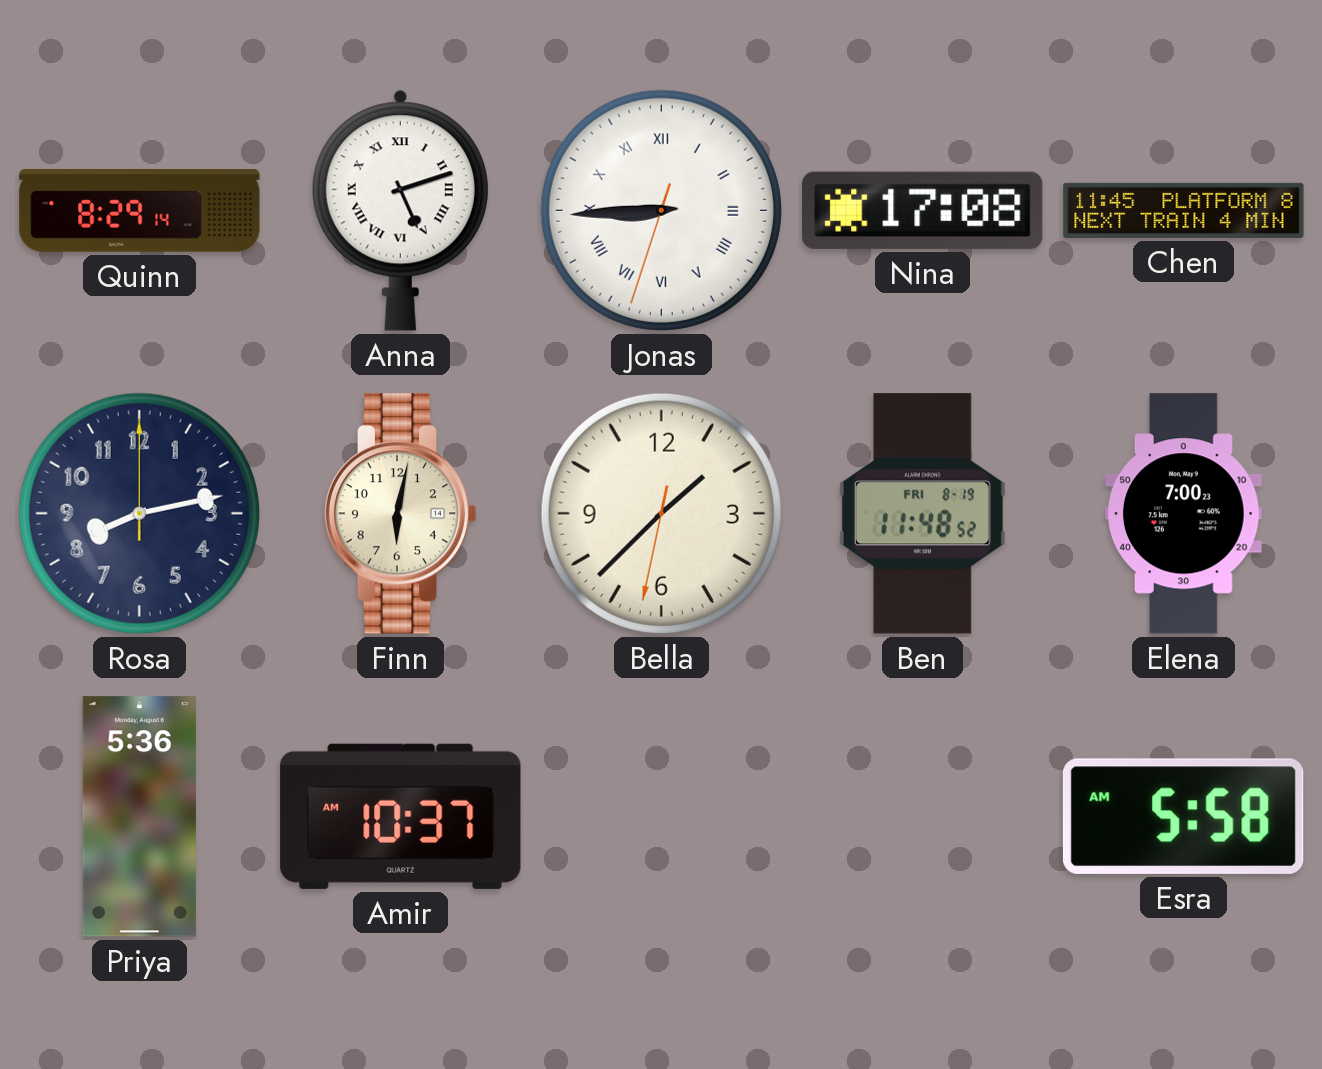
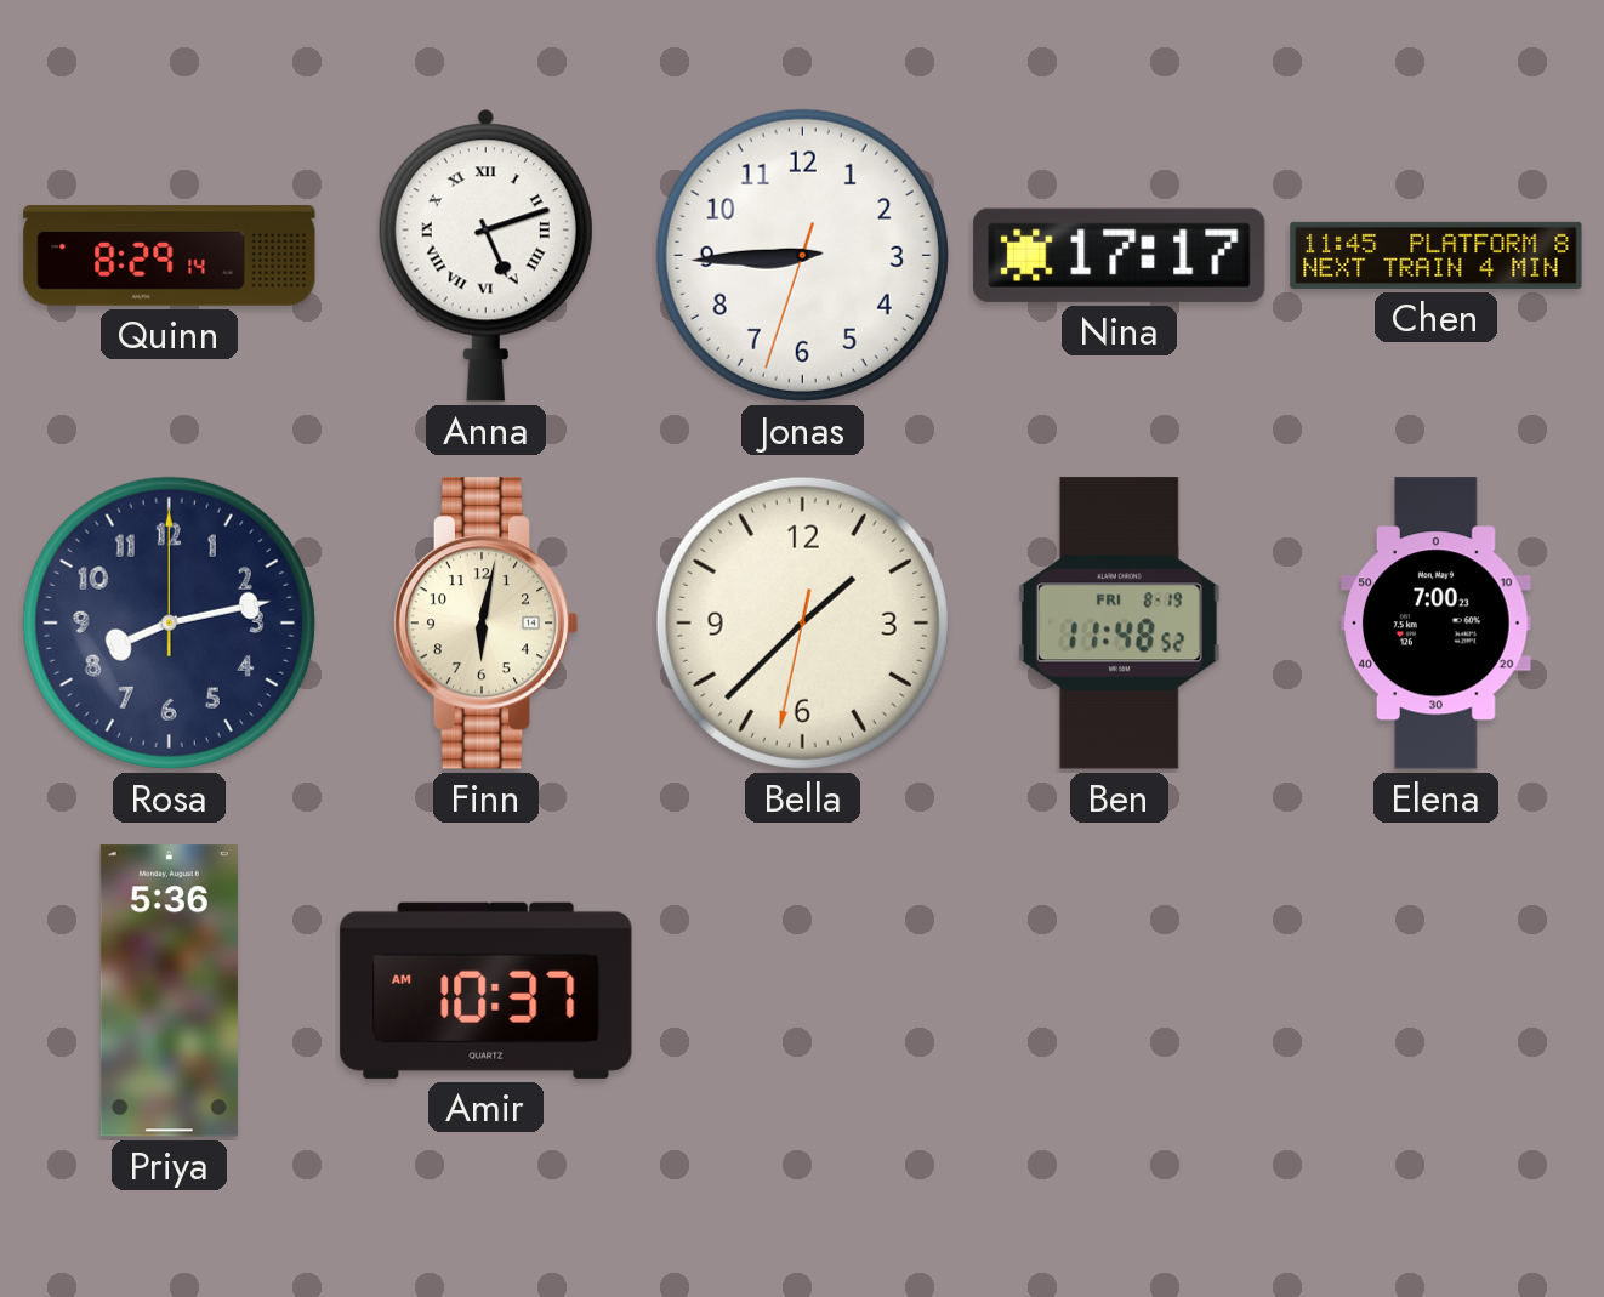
Jonas numerals: Roman -> Arabic
Nina: 17:08 -> 17:17
Esra: 5:58 -> none
